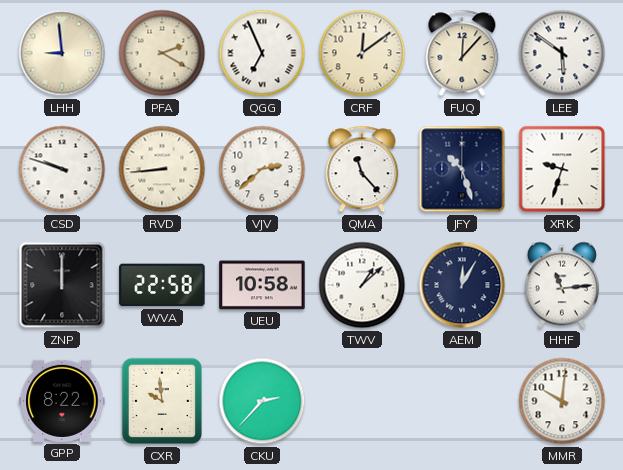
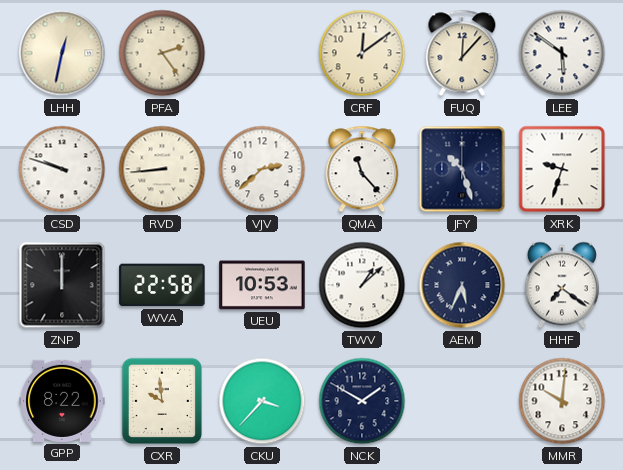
LHH: 8:59 -> 12:32
PFA: 2:20 -> 2:24
QGG: 6:56 -> none
UEU: 10:58 -> 10:53
AEM: 12:05 -> 5:34
HHF: 11:14 -> 7:21
CKU: 2:37 -> 3:37
NCK: none -> 1:50
